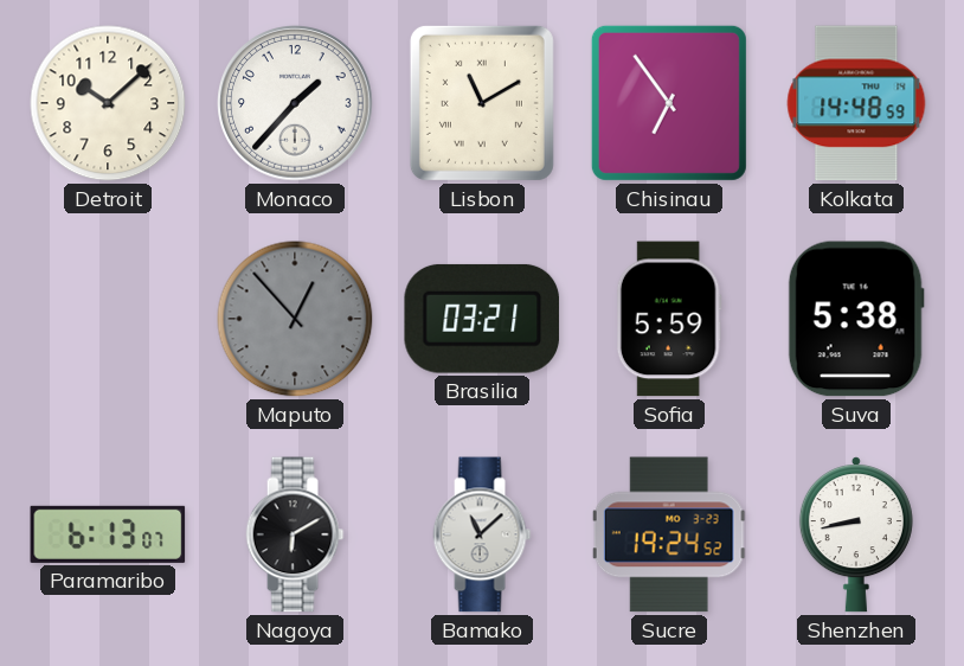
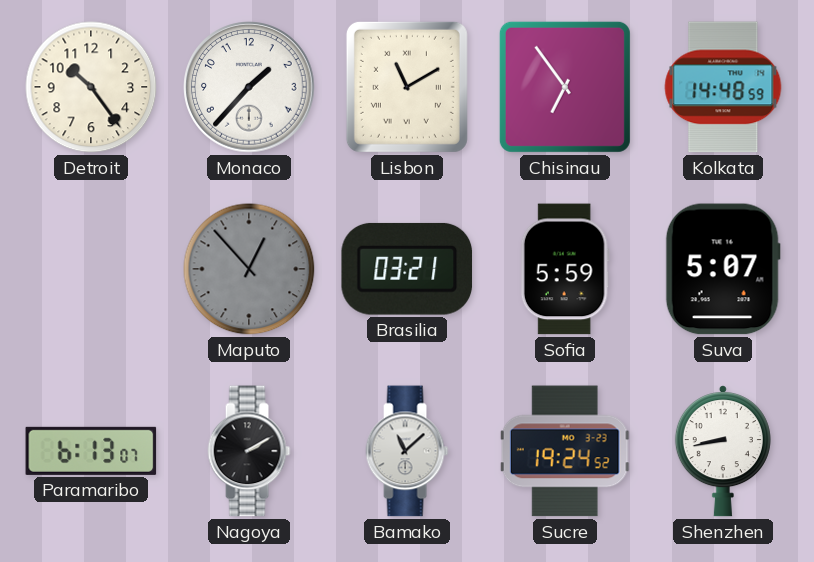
Detroit: 10:08 -> 10:24
Suva: 5:38 -> 5:07
Nagoya: 6:10 -> 2:10
